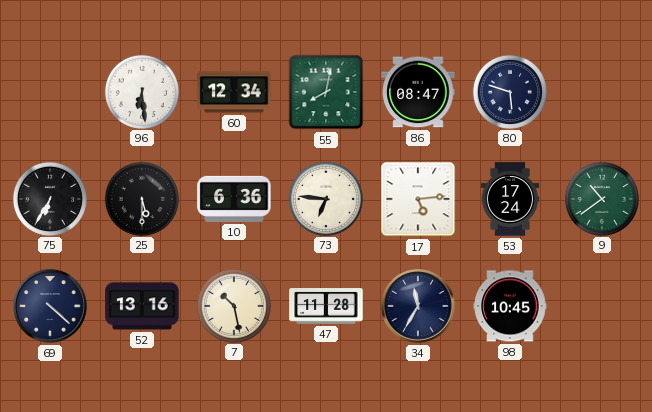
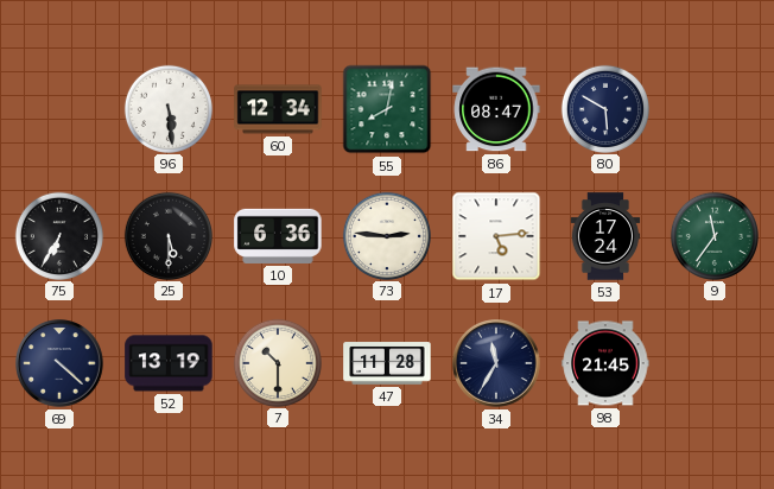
96: 6:29 -> 5:29
80: 5:48 -> 5:50
73: 6:46 -> 2:46
9: 10:39 -> 11:36
52: 13:16 -> 13:19
7: 10:28 -> 10:30
98: 10:45 -> 21:45
